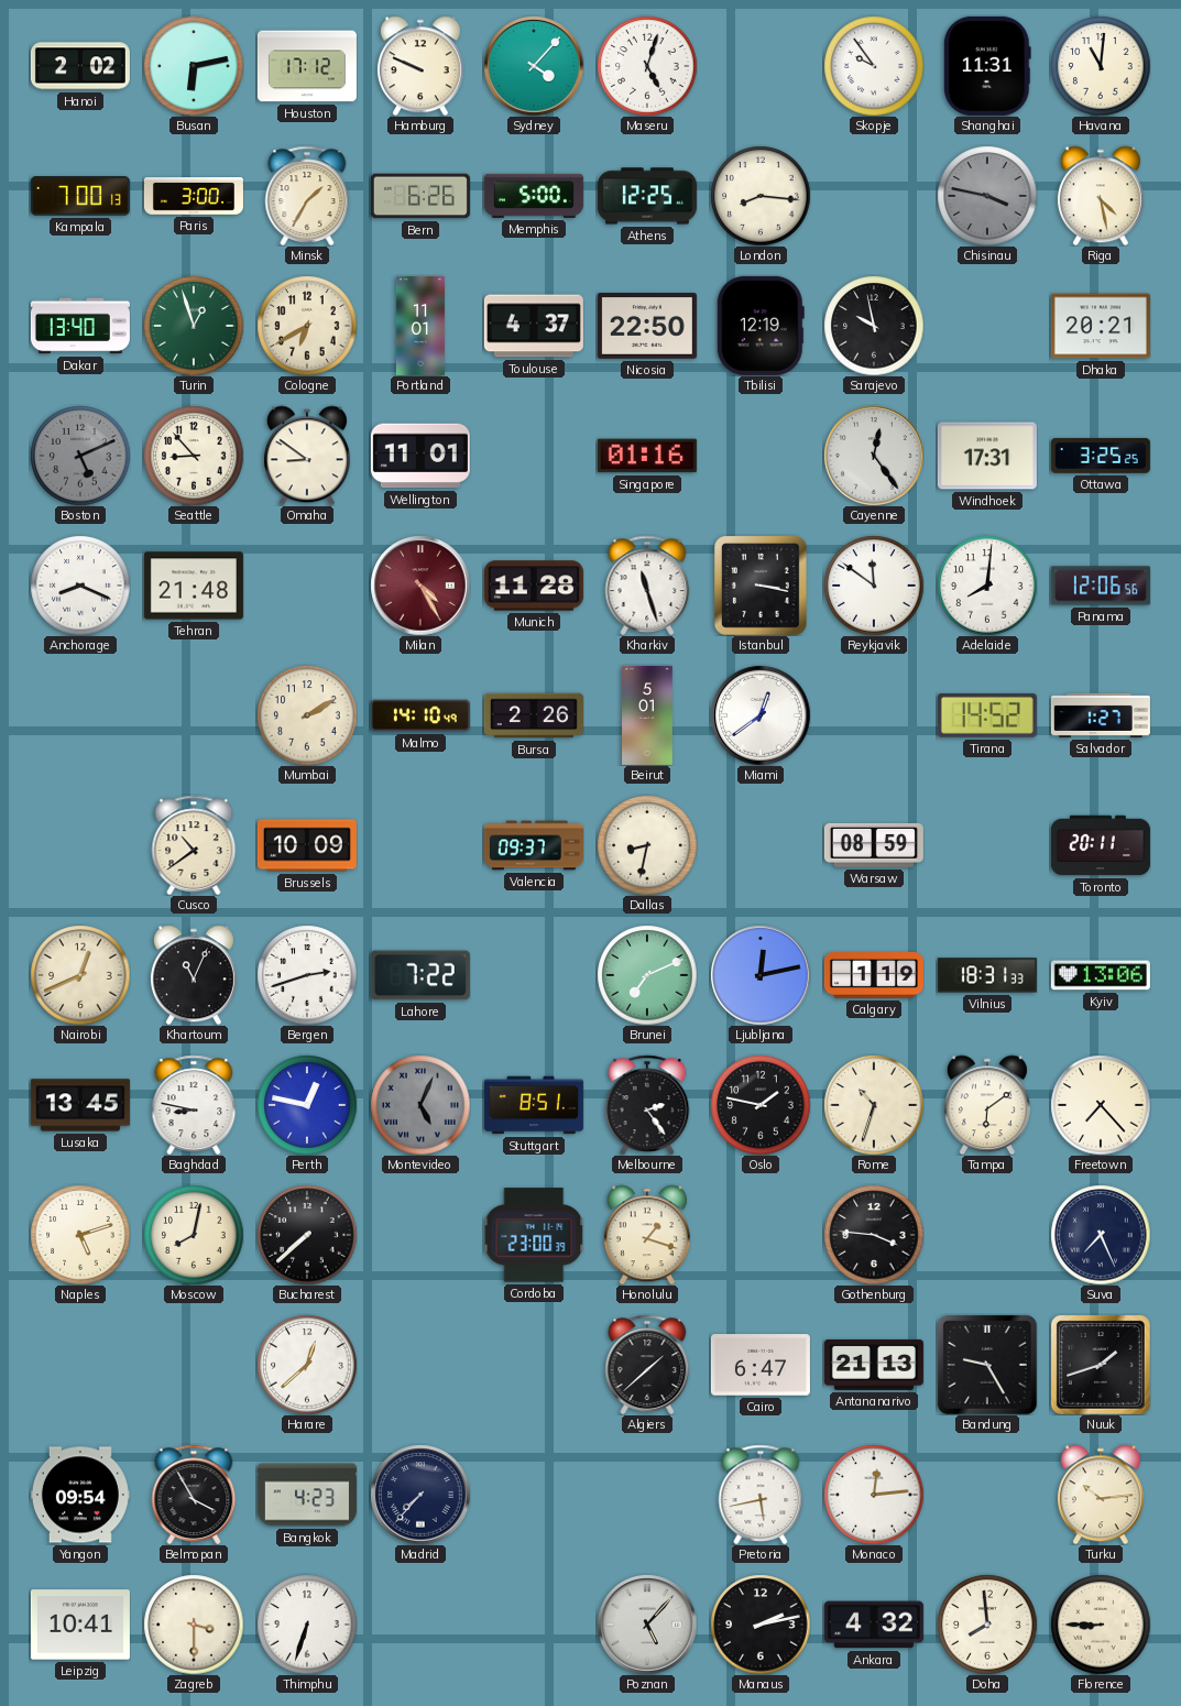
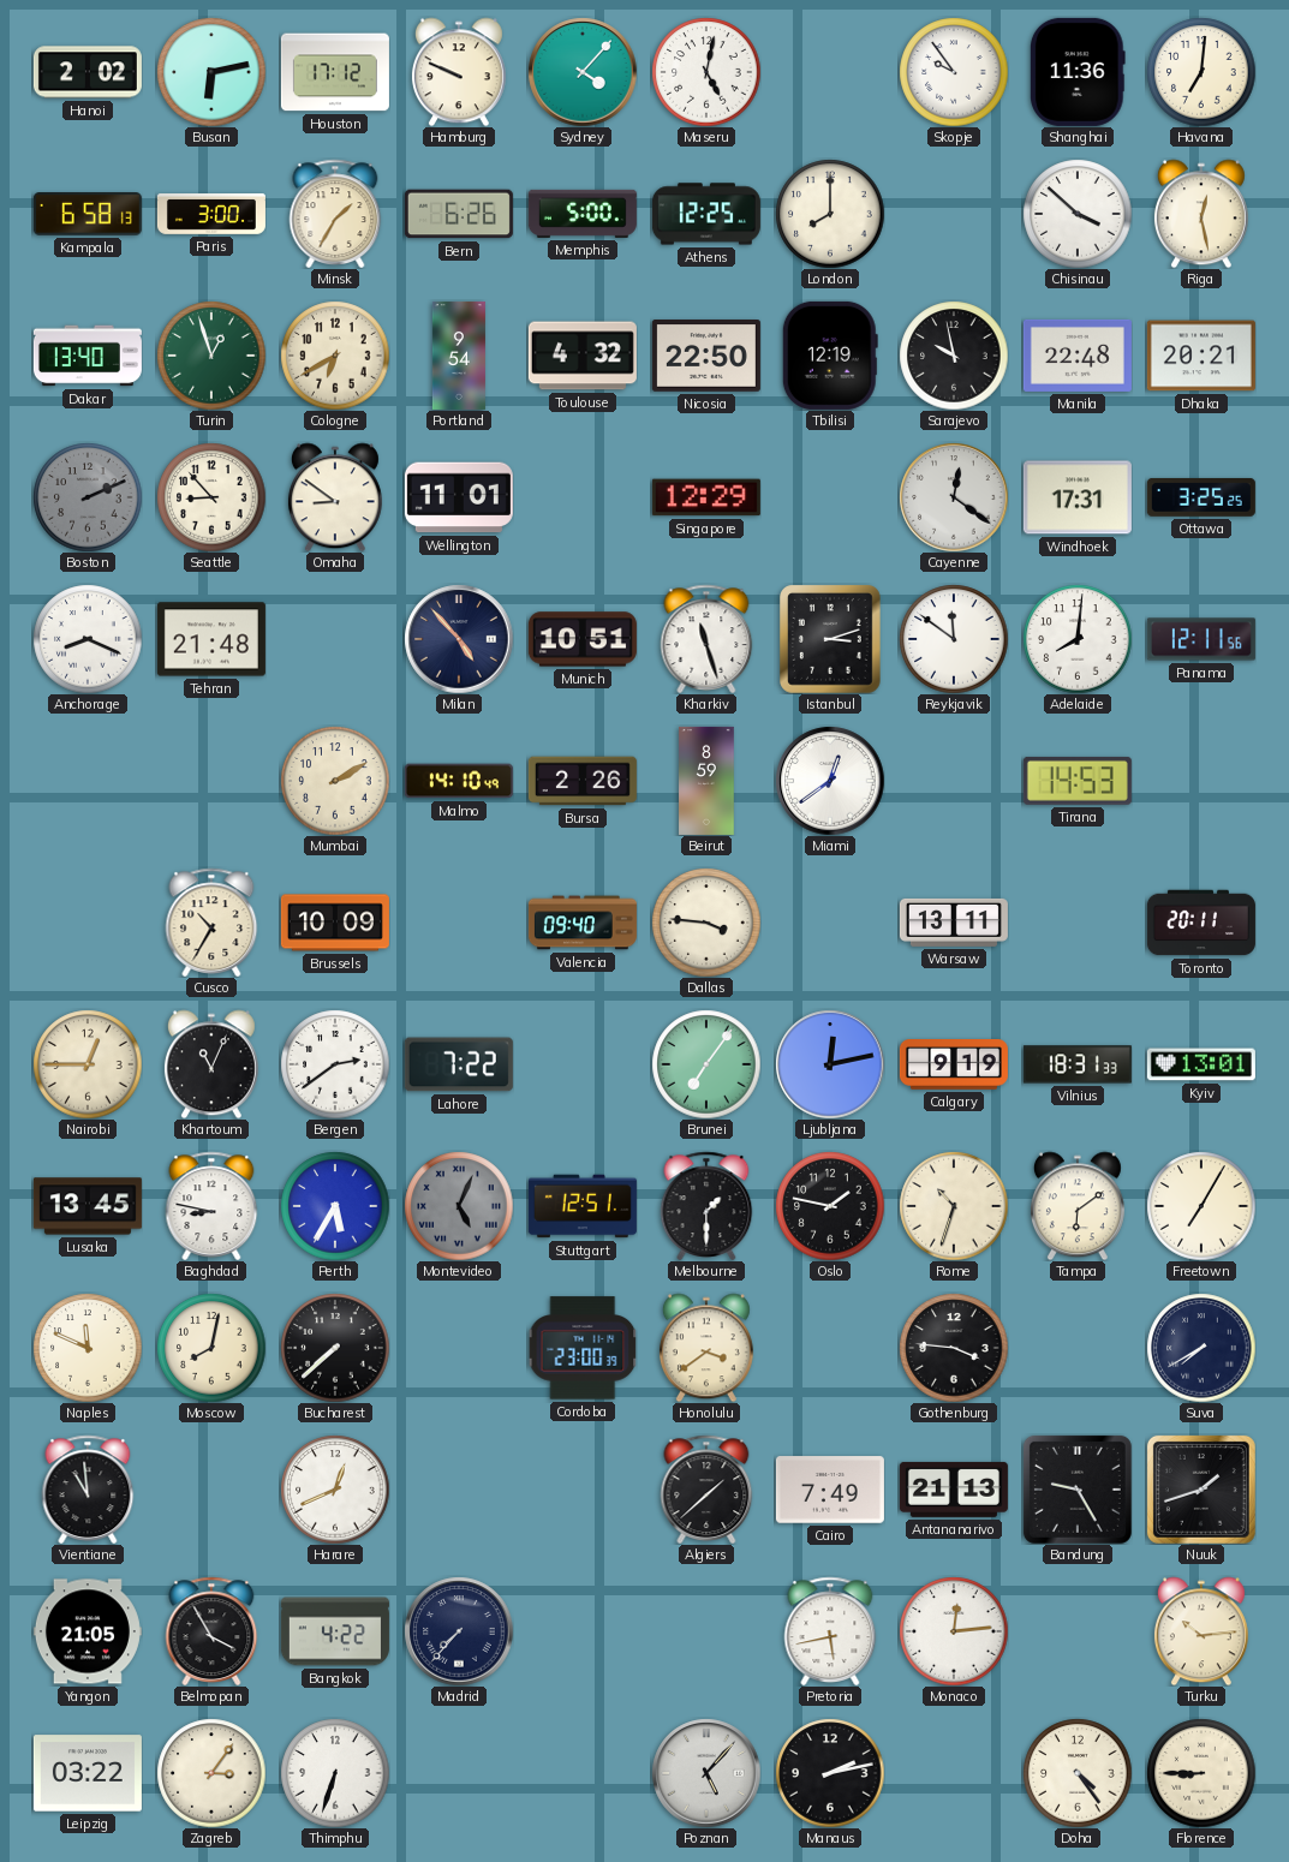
Maseru: 5:03 -> 5:02
Shanghai: 11:31 -> 11:36
Havana: 11:01 -> 7:01
Kampala: 7:00 -> 6:58
London: 8:16 -> 8:00
Chisinau: 3:47 -> 3:52
Chisinau dial: grey -> white
Riga: 4:28 -> 12:28
Portland: 11:01 -> 9:54
Toulouse: 4:37 -> 4:32
Manila: none -> 22:48
Boston: 5:11 -> 2:11
Singapore: 01:16 -> 12:29
Cayenne: 12:24 -> 12:21
Milan: 4:25 -> 4:53
Milan dial: burgundy -> navy
Munich: 11:28 -> 10:51
Istanbul: 3:17 -> 3:12
Panama: 12:06 -> 12:11
Beirut: 5:01 -> 8:59
Tirana: 14:52 -> 14:53
Salvador: 1:27 -> none
Cusco: 10:39 -> 10:35
Valencia: 09:37 -> 09:40
Dallas: 8:32 -> 3:46
Warsaw: 08:59 -> 13:11
Nairobi: 12:41 -> 12:45
Bergen: 2:42 -> 2:39
Brunei: 7:11 -> 7:06
Calgary: 1:19 -> 9:19
Kyiv: 13:06 -> 13:01
Perth: 12:47 -> 5:35
Stuttgart: 8:51 -> 12:51
Melbourne: 2:24 -> 1:30
Freetown: 7:23 -> 7:05
Naples: 5:12 -> 11:49
Honolulu: 1:18 -> 3:39
Suva: 7:26 -> 7:40
Vientiane: none -> 10:59
Harare: 12:38 -> 12:41
Cairo: 6:47 -> 7:49
Yangon: 09:54 -> 21:05
Bangkok: 4:23 -> 4:22
Leipzig: 10:41 -> 03:22
Zagreb: 3:30 -> 3:06
Ankara: 4:32 -> none
Doha: 7:59 -> 4:24
